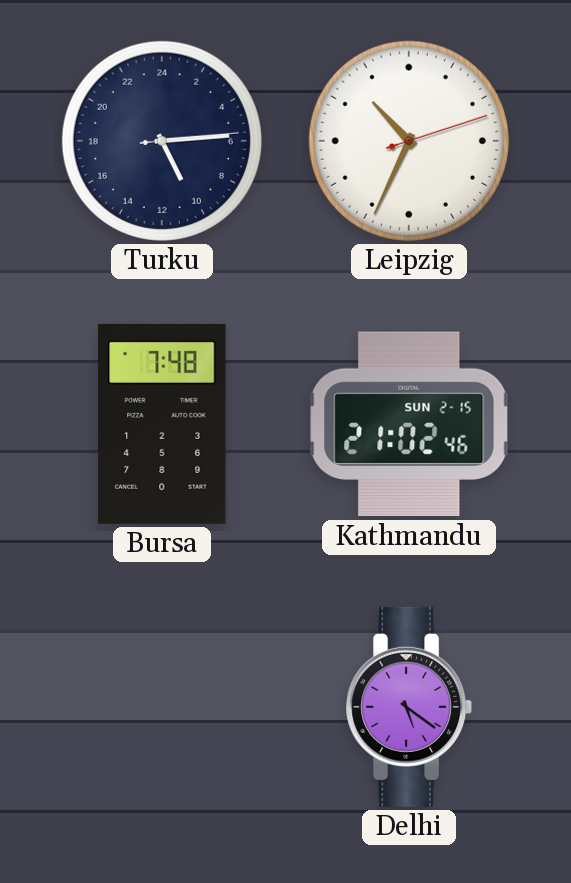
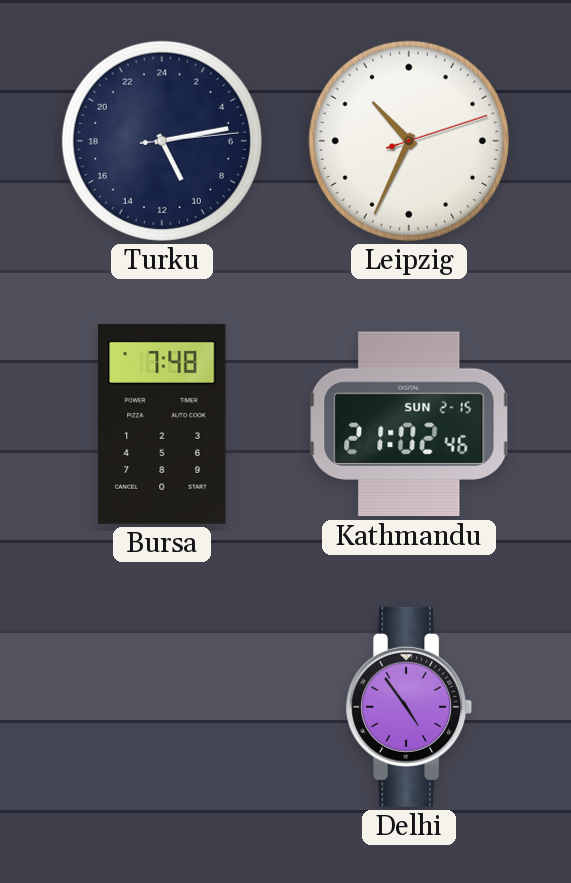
Turku: 10:14 -> 10:13
Delhi: 5:21 -> 4:54
